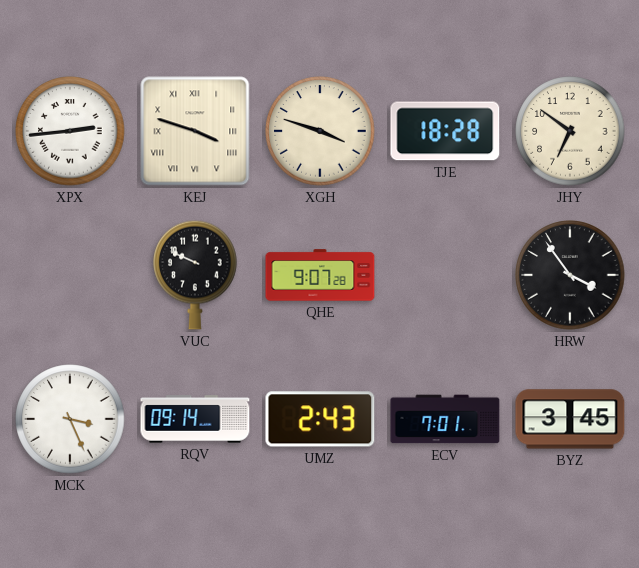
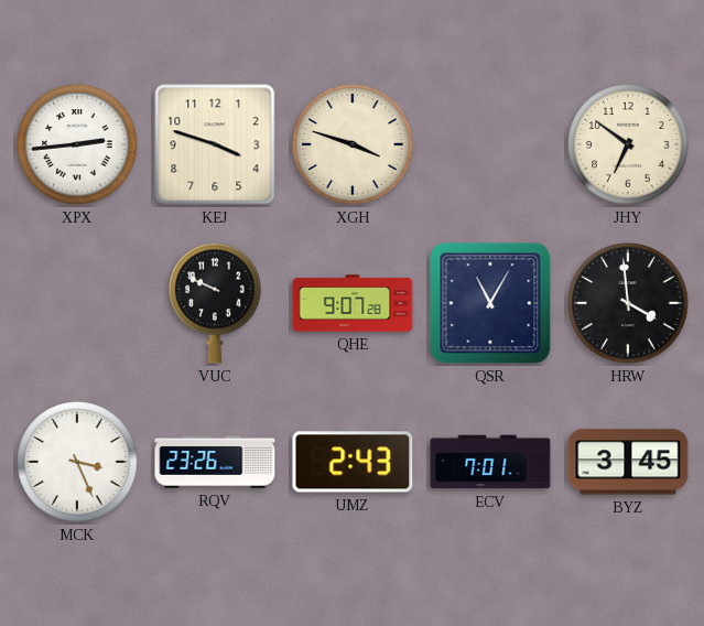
KEJ numerals: Roman -> Arabic
TJE: 18:28 -> none
QSR: none -> 11:05
HRW: 3:54 -> 3:59
RQV: 09:14 -> 23:26
